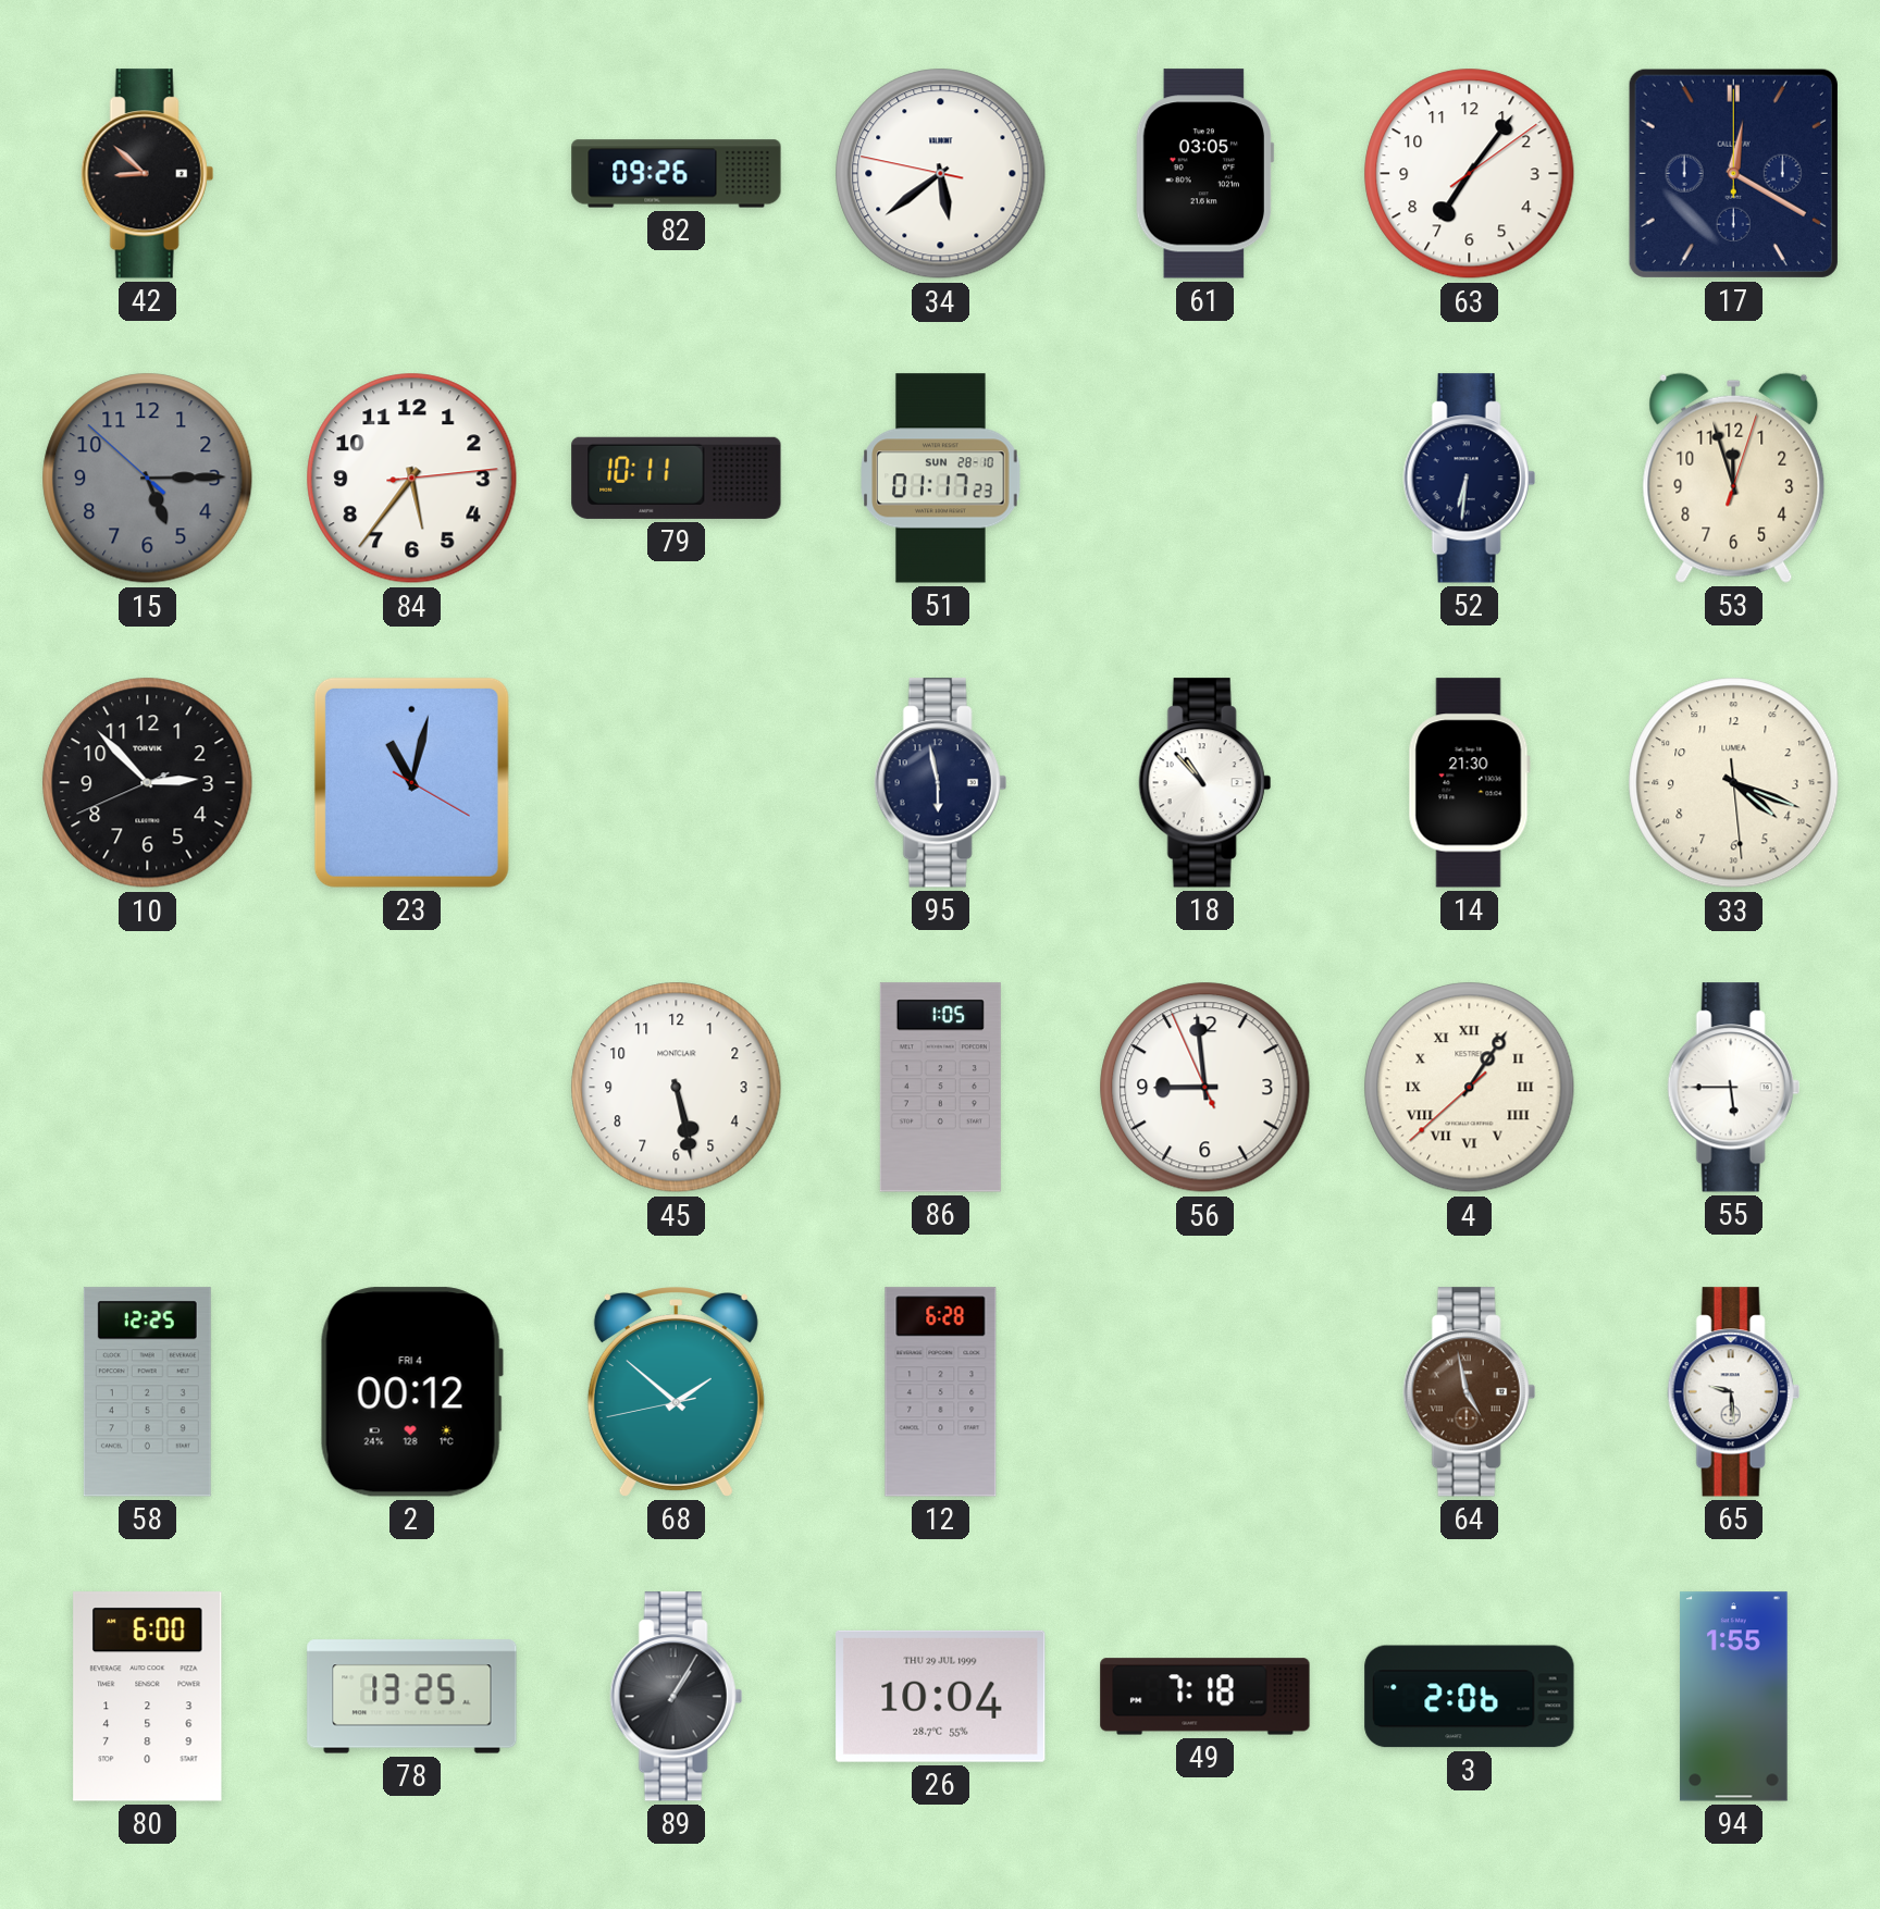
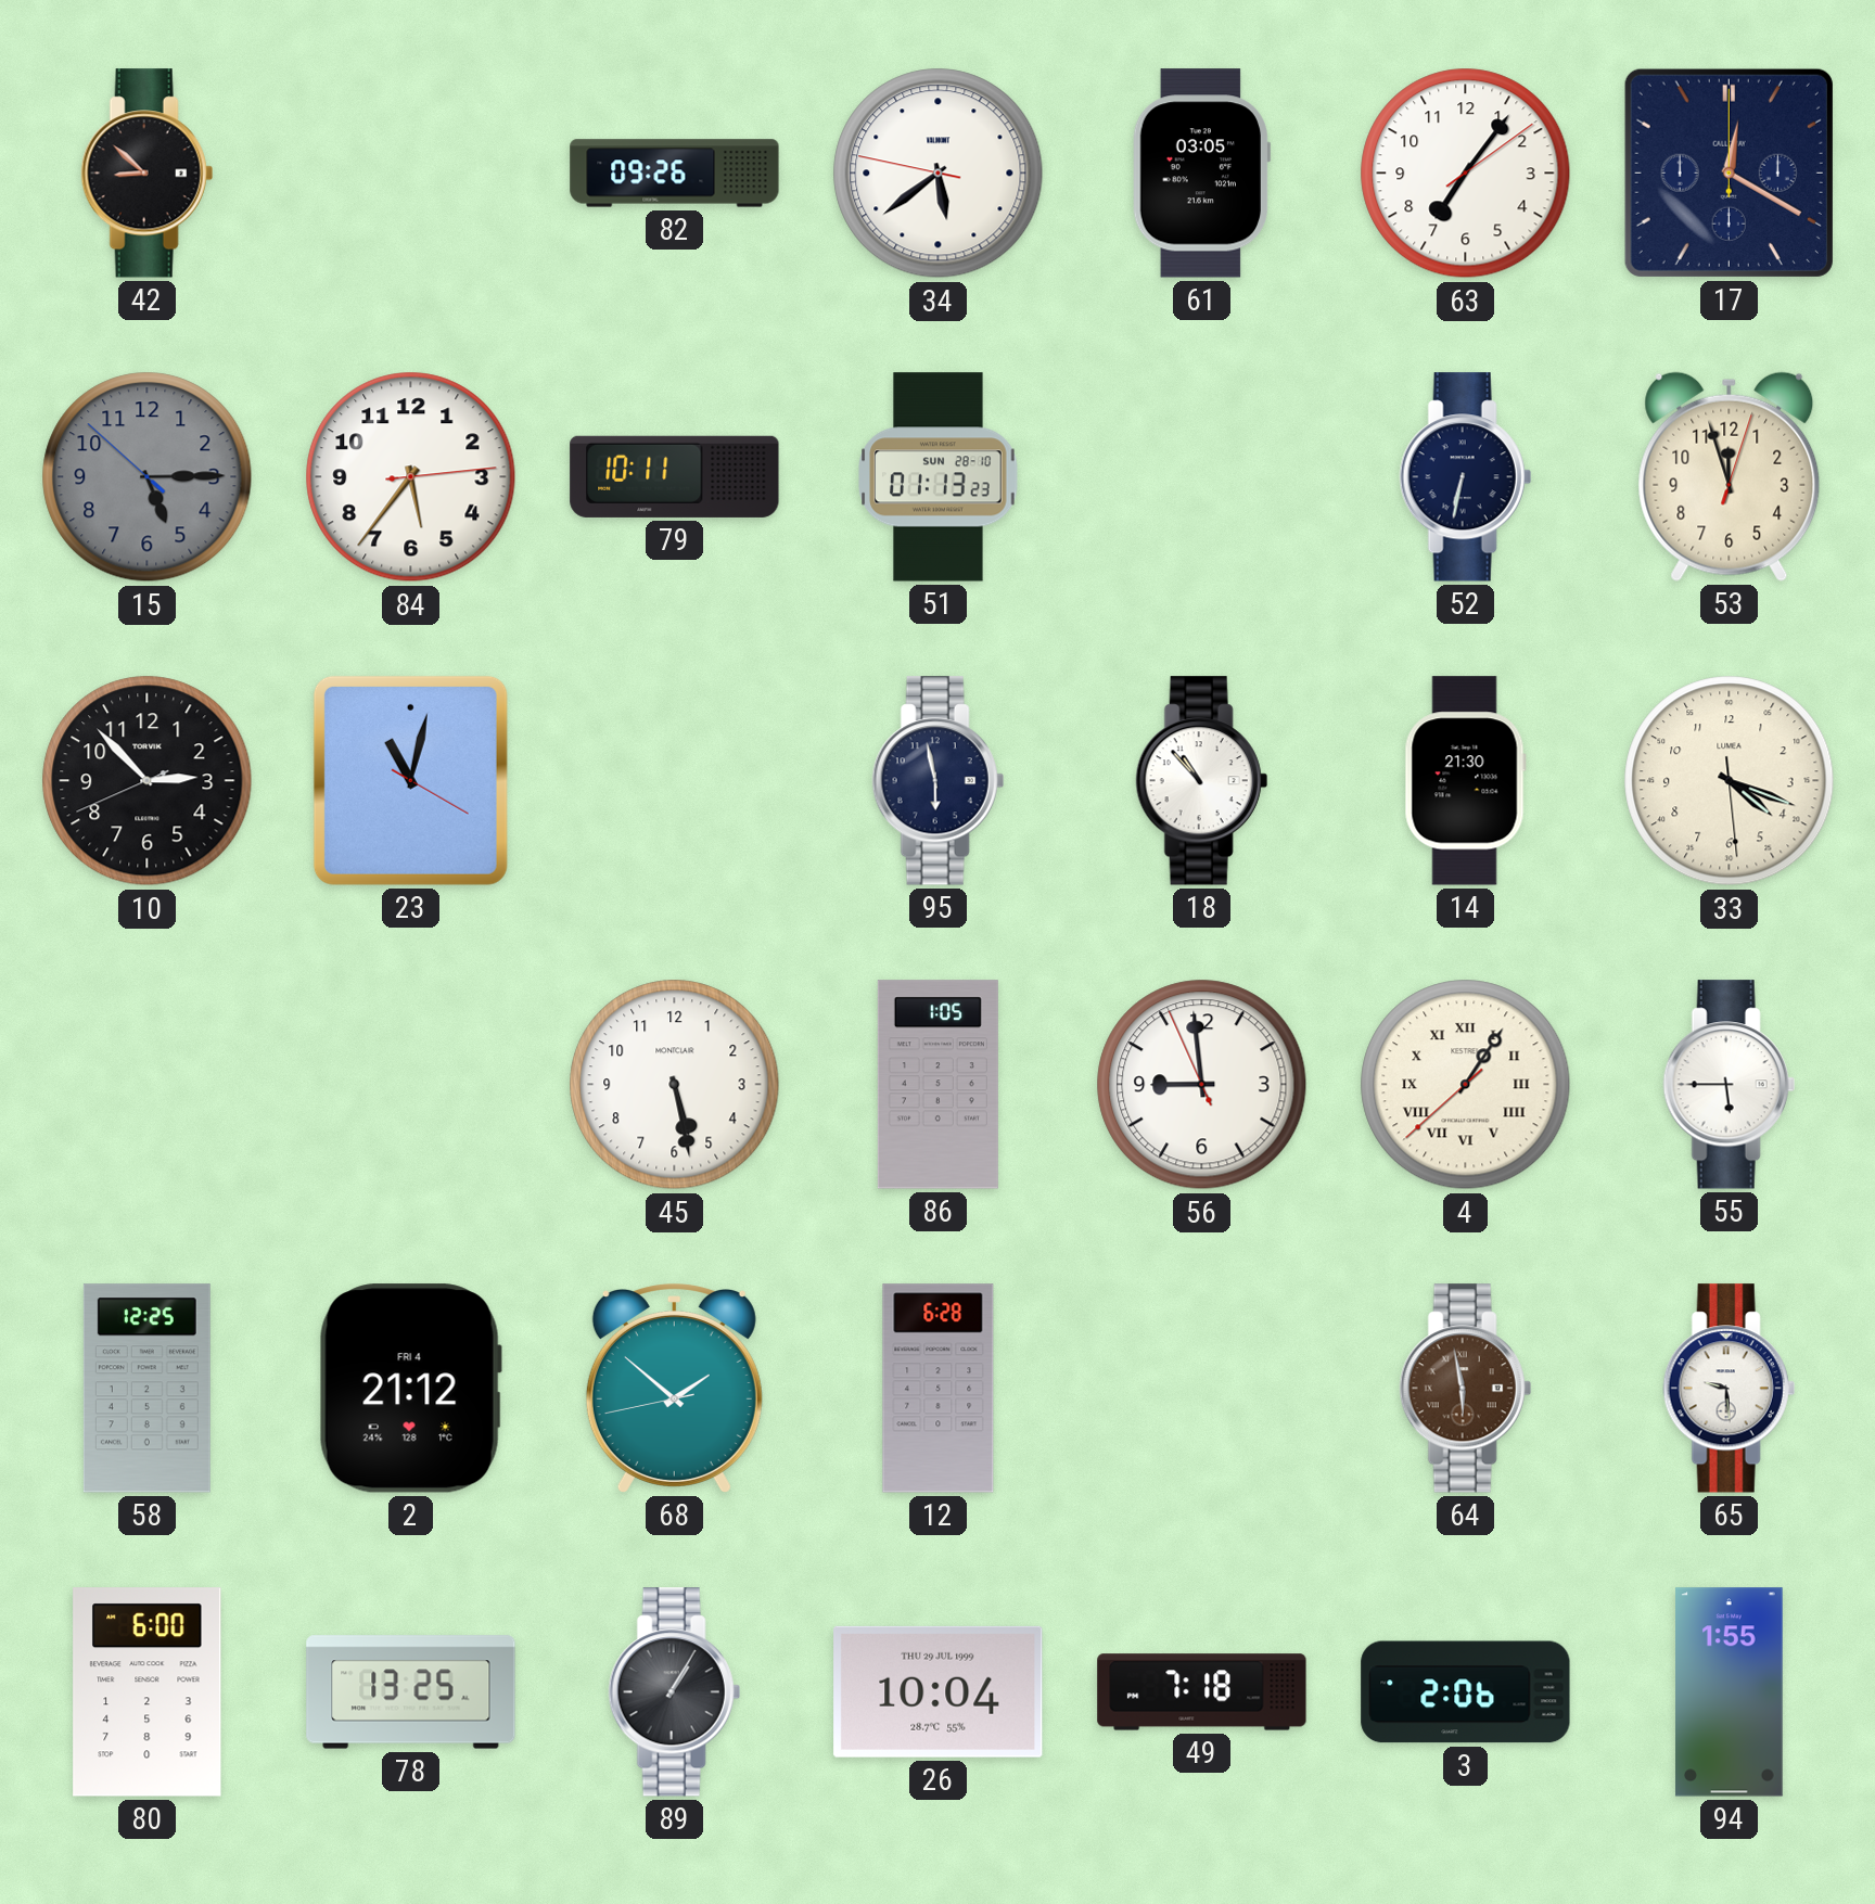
51: 01:17 -> 01:13
52: 6:31 -> 6:32
2: 00:12 -> 21:12
64: 4:58 -> 5:58
